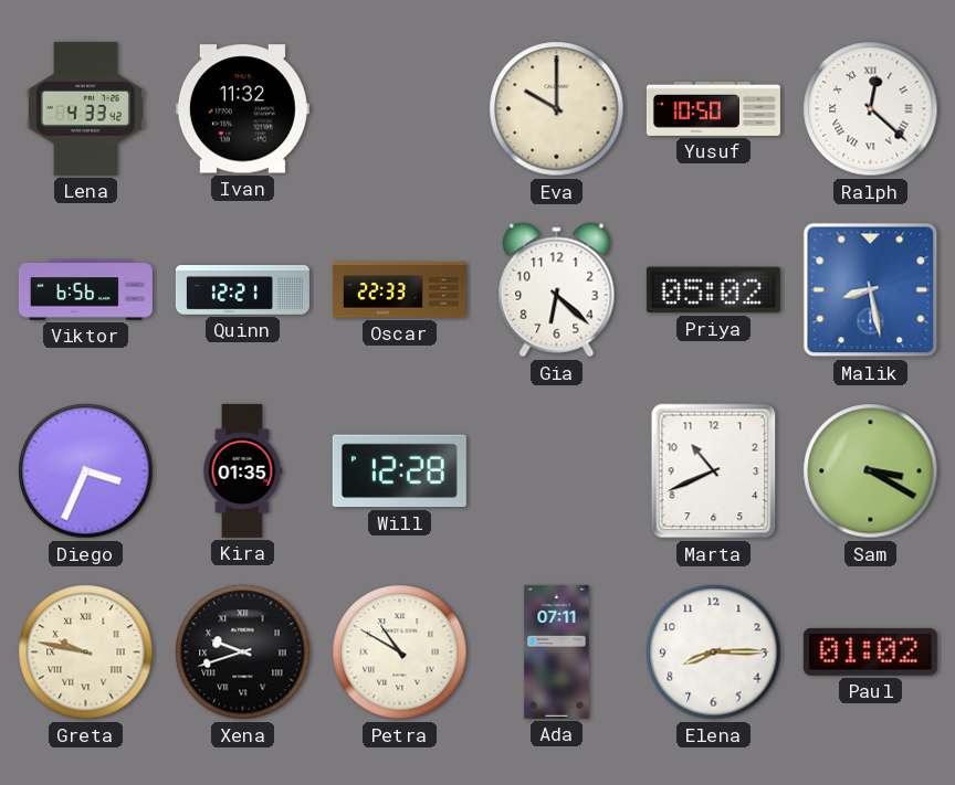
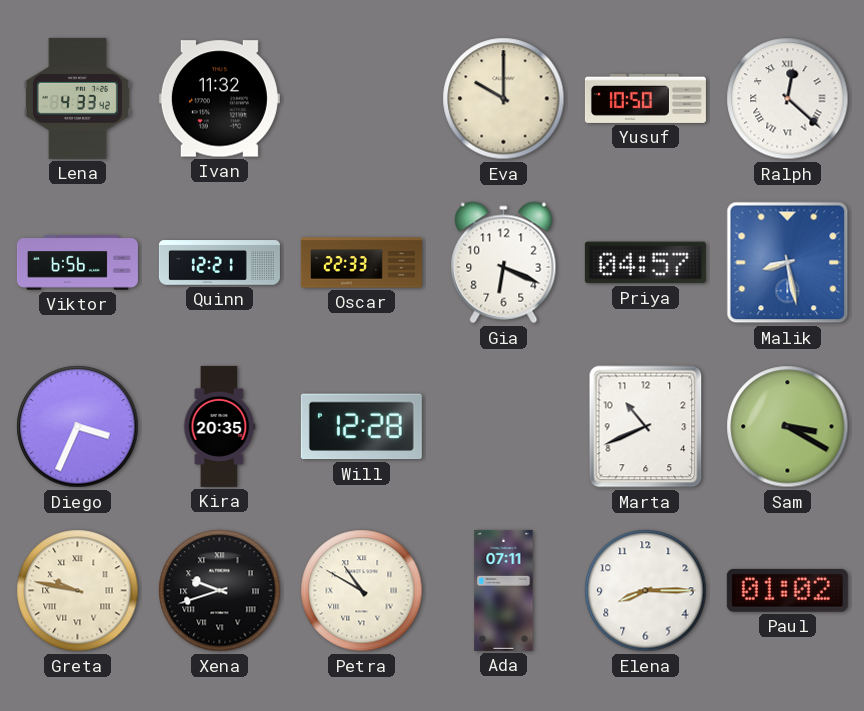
Gia: 6:22 -> 6:19
Priya: 05:02 -> 04:57
Kira: 01:35 -> 20:35
